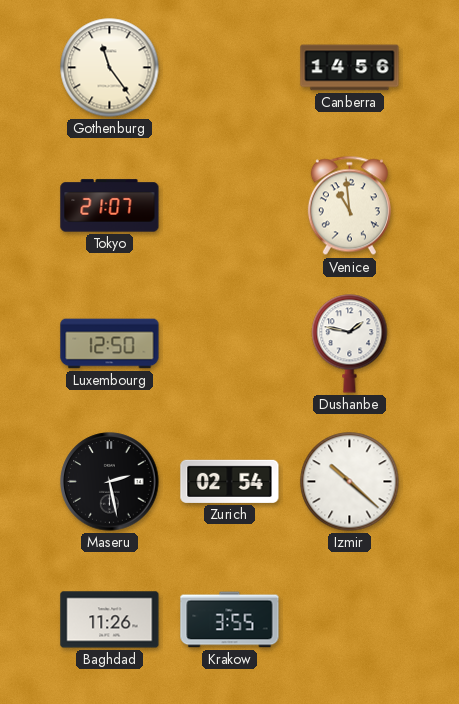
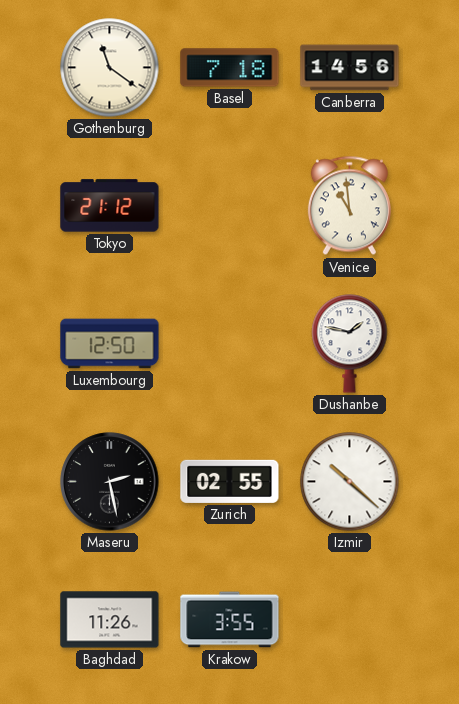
Gothenburg: 11:24 -> 11:21
Basel: none -> 7:18
Tokyo: 21:07 -> 21:12
Zurich: 02:54 -> 02:55
